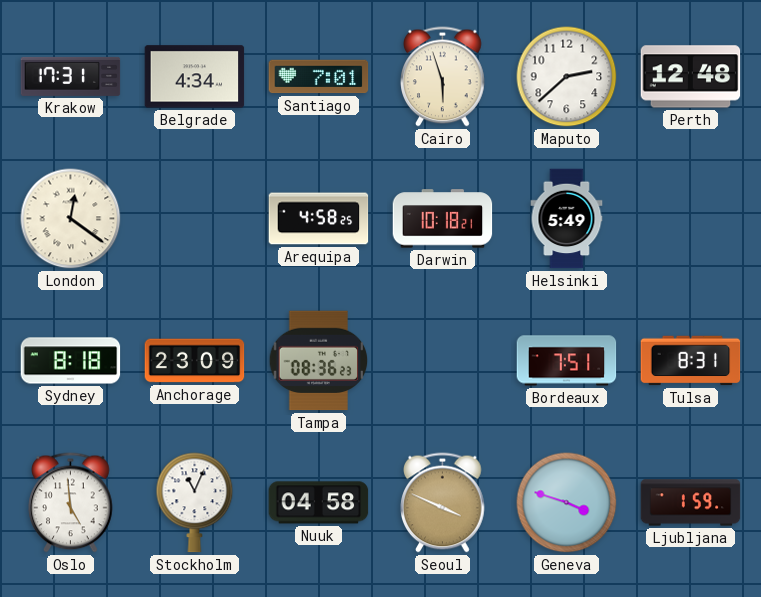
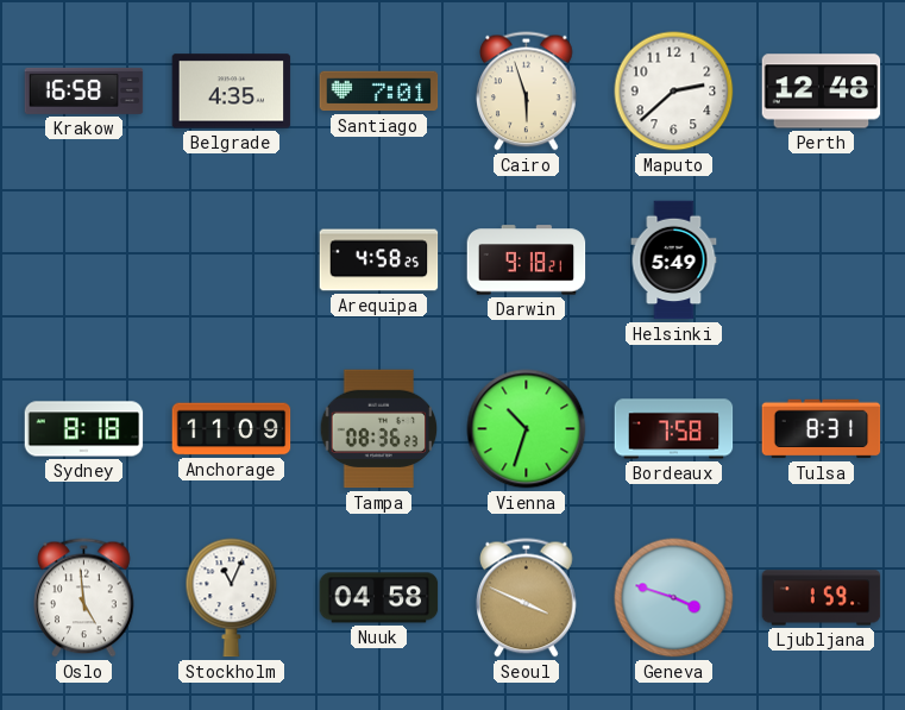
Krakow: 17:31 -> 16:58
Belgrade: 4:34 -> 4:35
London: 12:21 -> none
Darwin: 10:18 -> 9:18
Anchorage: 23:09 -> 11:09
Vienna: none -> 10:33
Bordeaux: 7:51 -> 7:58
